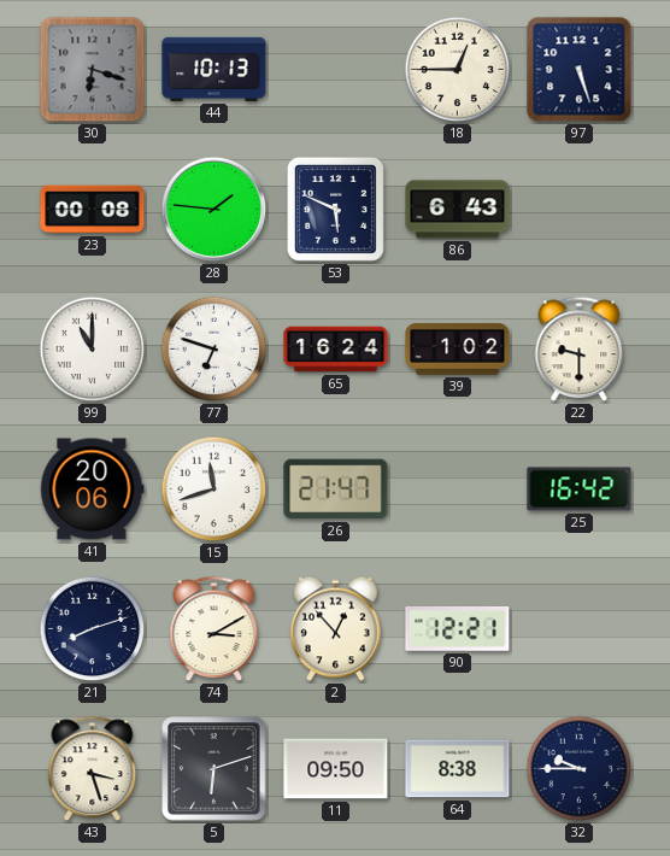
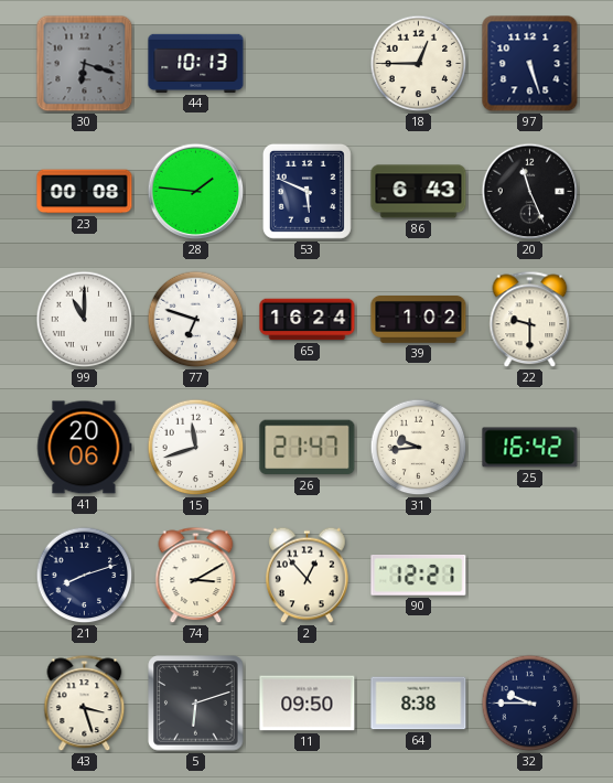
20: none -> 11:26
31: none -> 9:44
